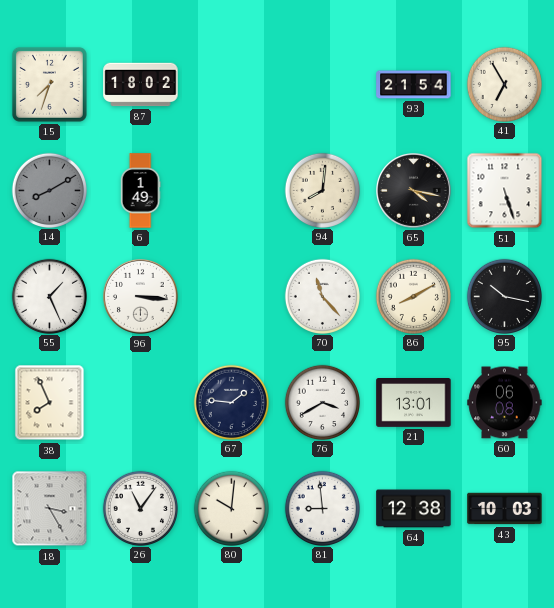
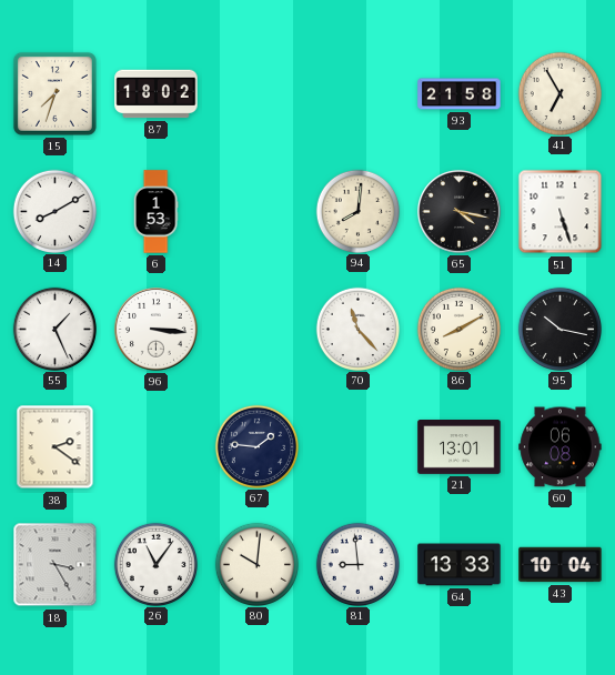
93: 21:54 -> 21:58
14 dial: grey -> white
6: 1:49 -> 1:53
38: 7:56 -> 2:21
76: 3:40 -> none
64: 12:38 -> 13:33
43: 10:03 -> 10:04
